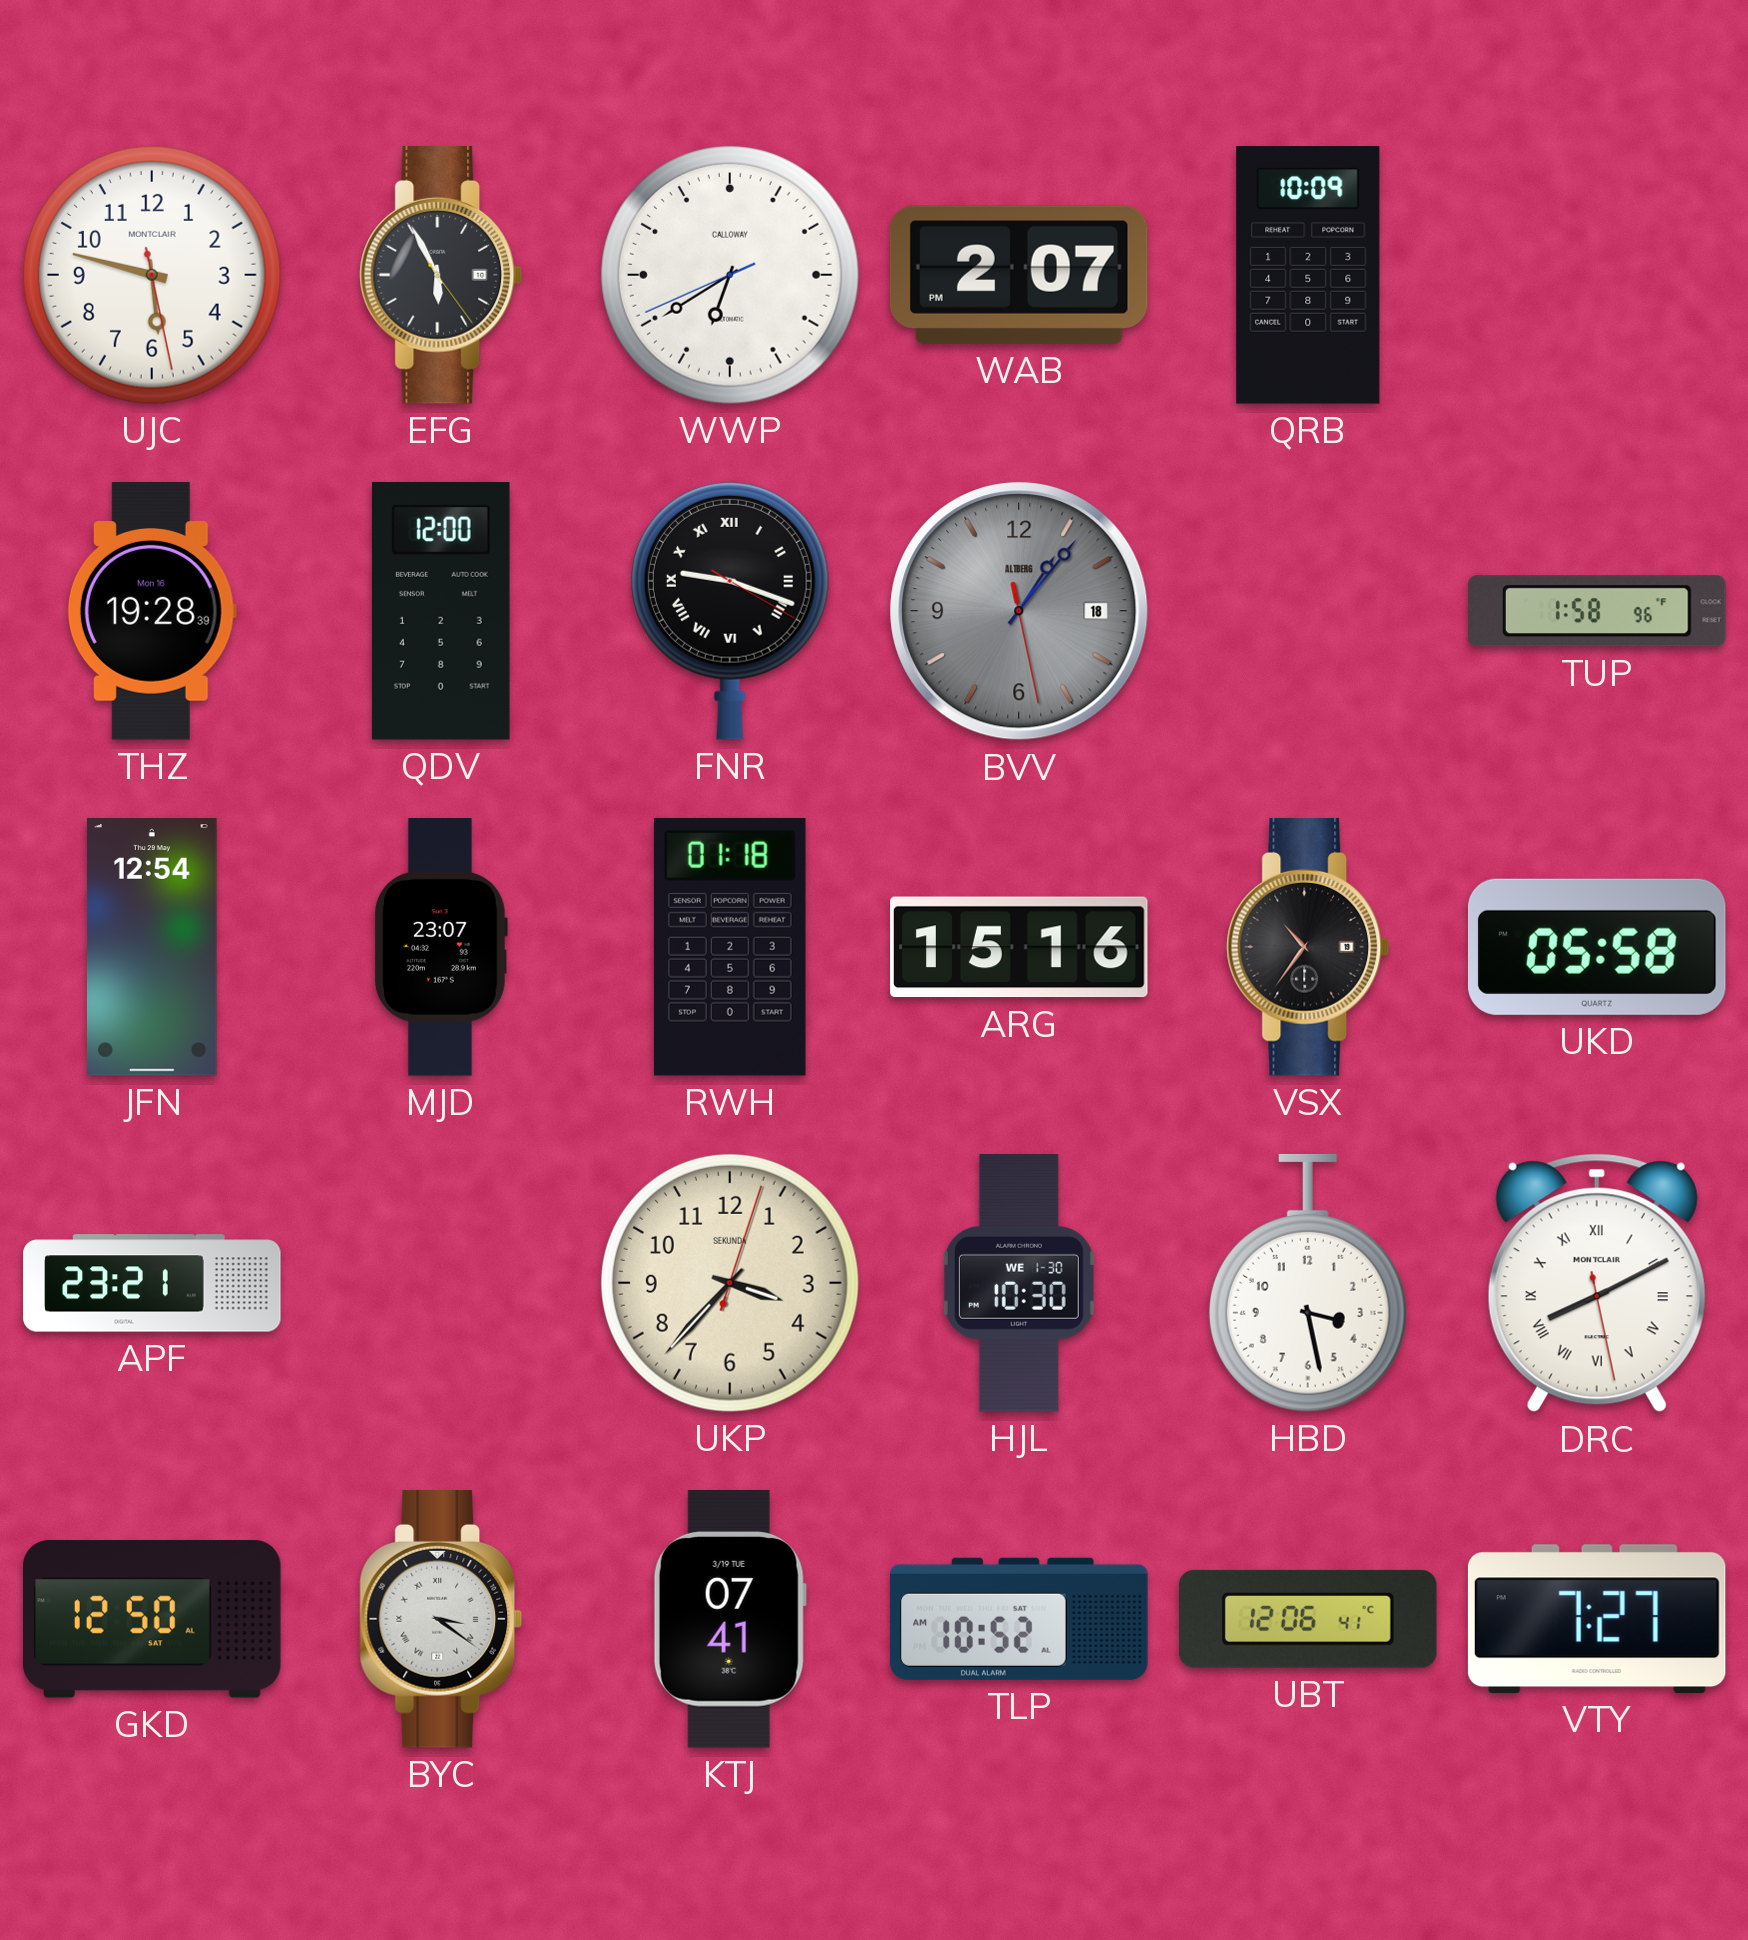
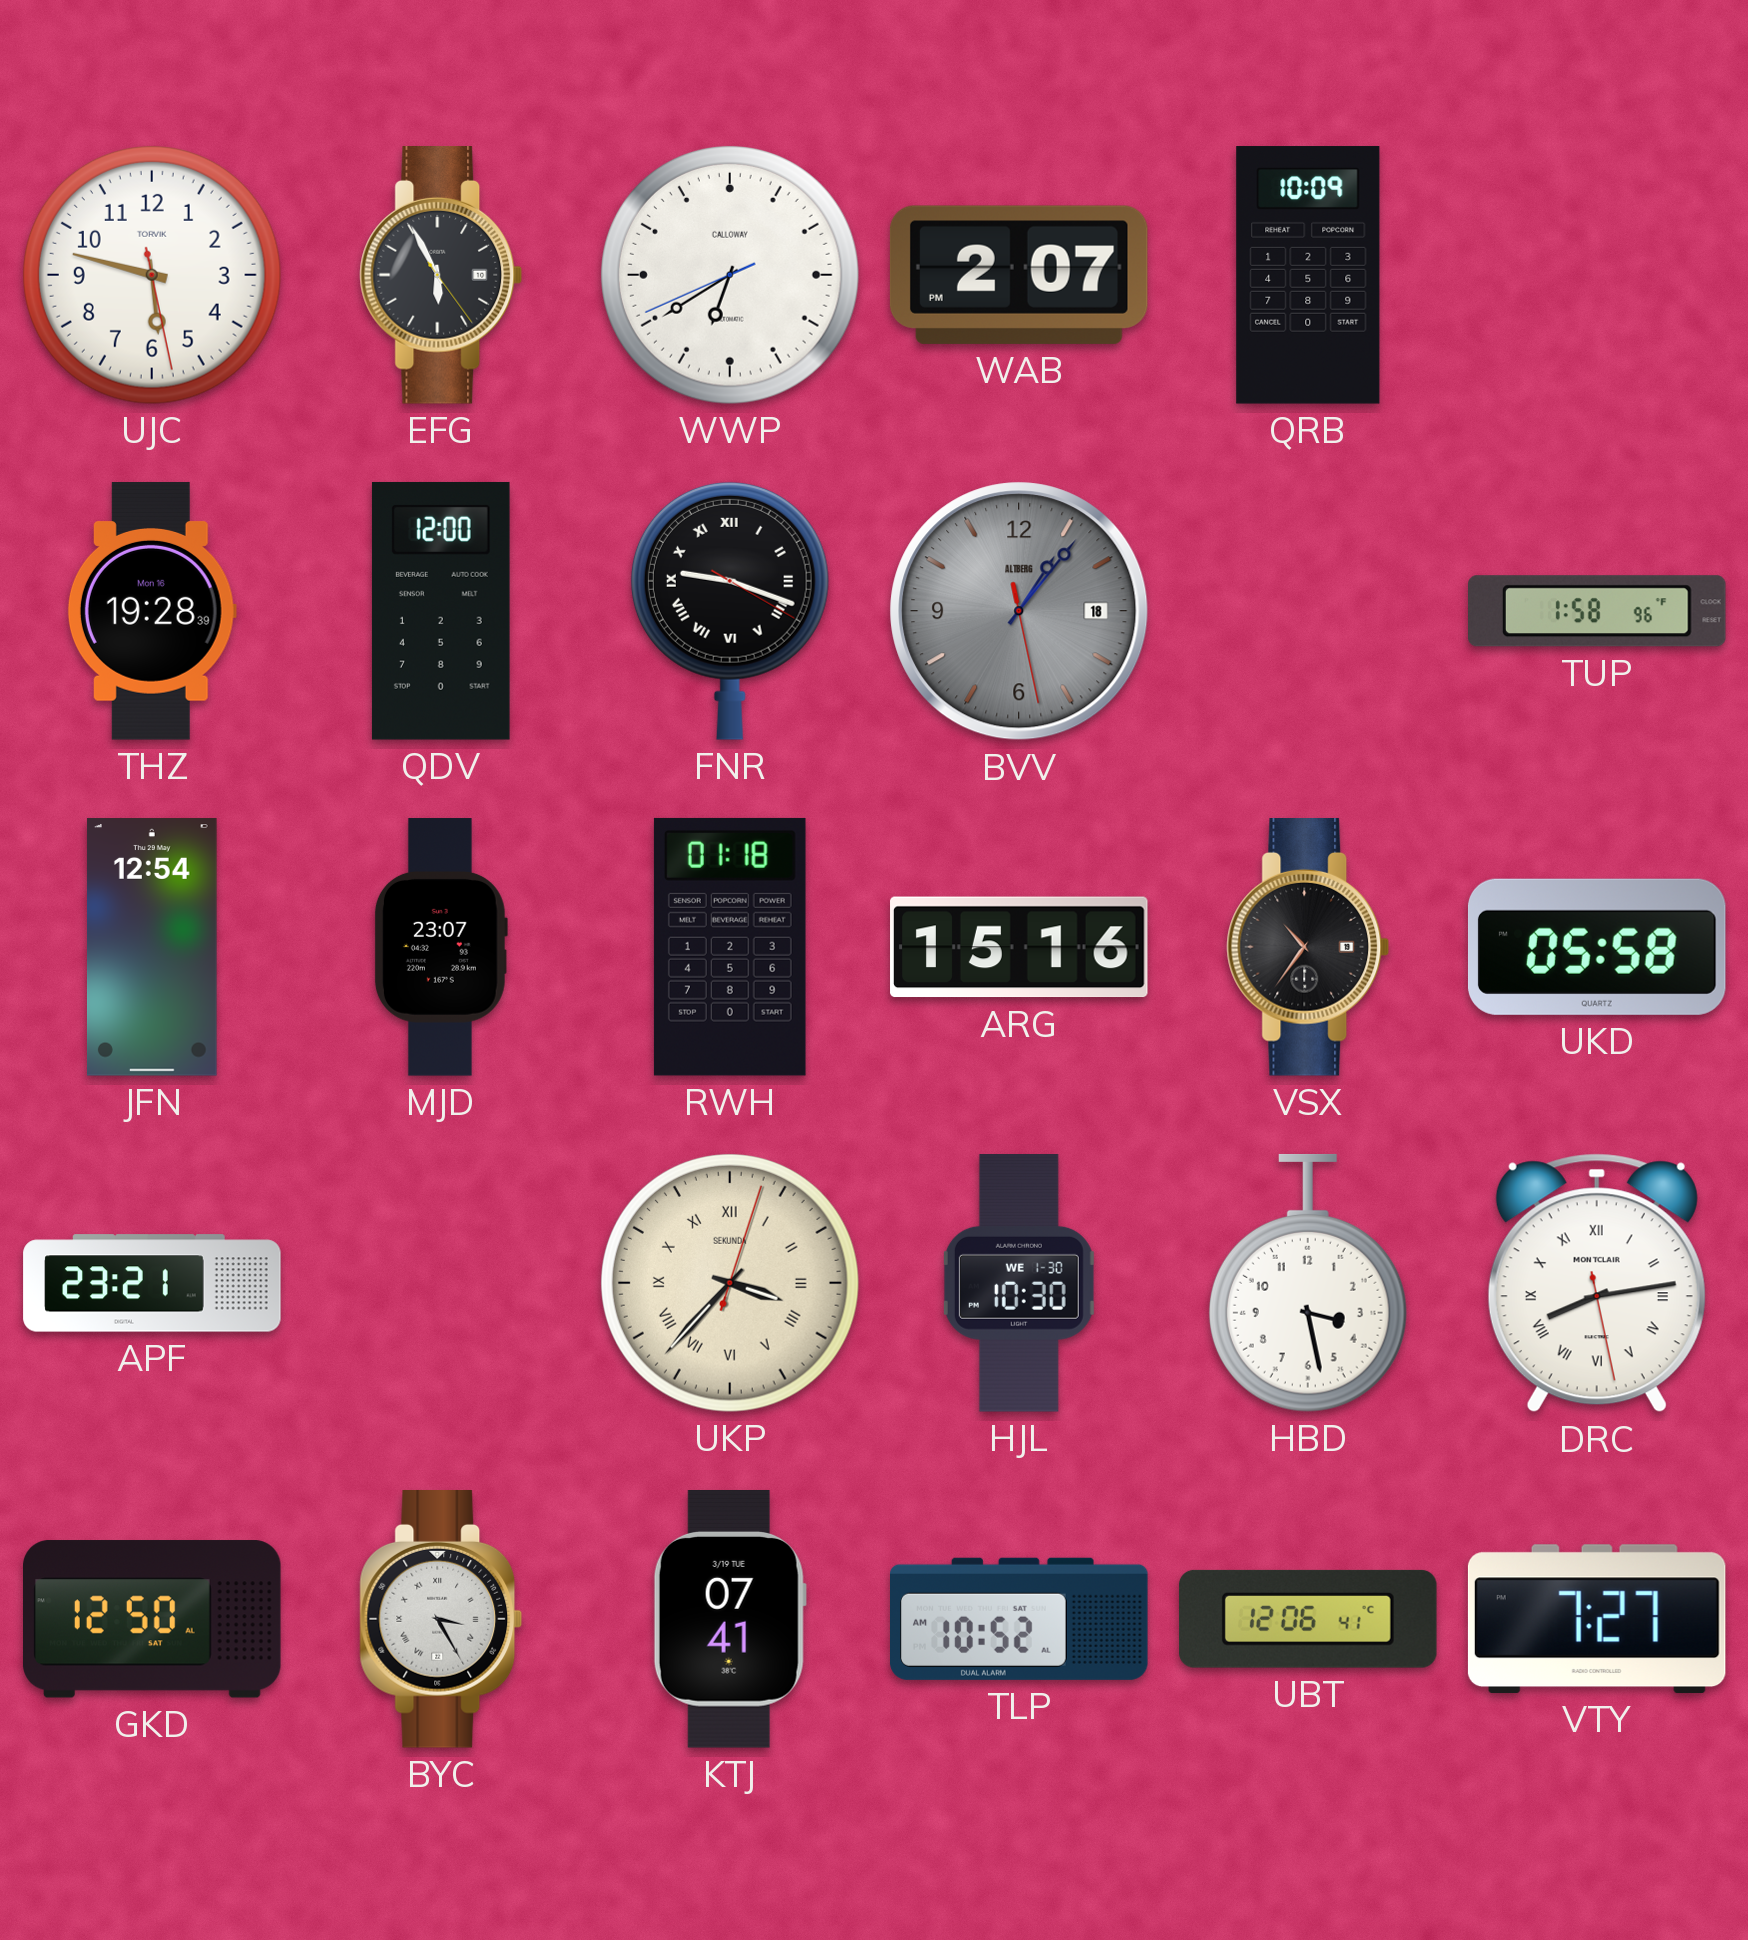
UJC brand: MONTCLAIR -> TORVIK
UKP numerals: Arabic -> Roman
DRC: 8:10 -> 8:13
BYC: 3:21 -> 3:25
